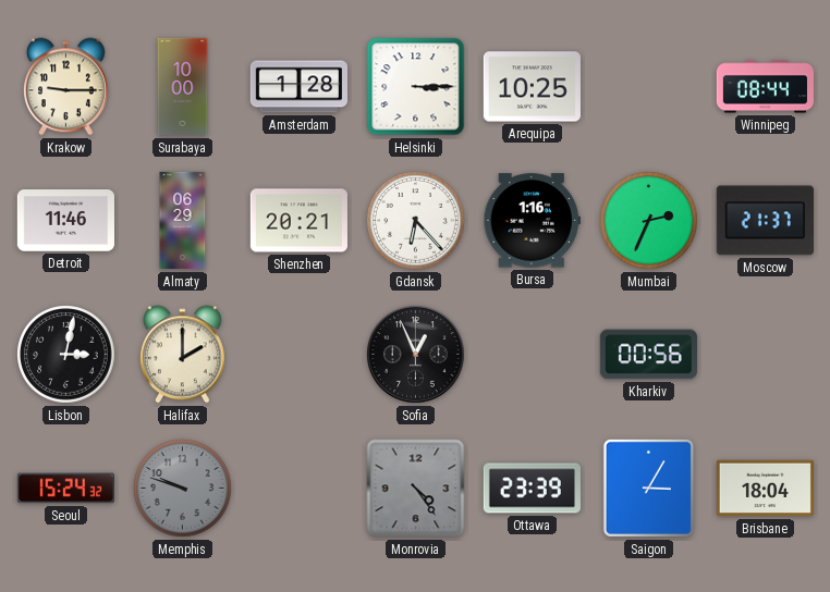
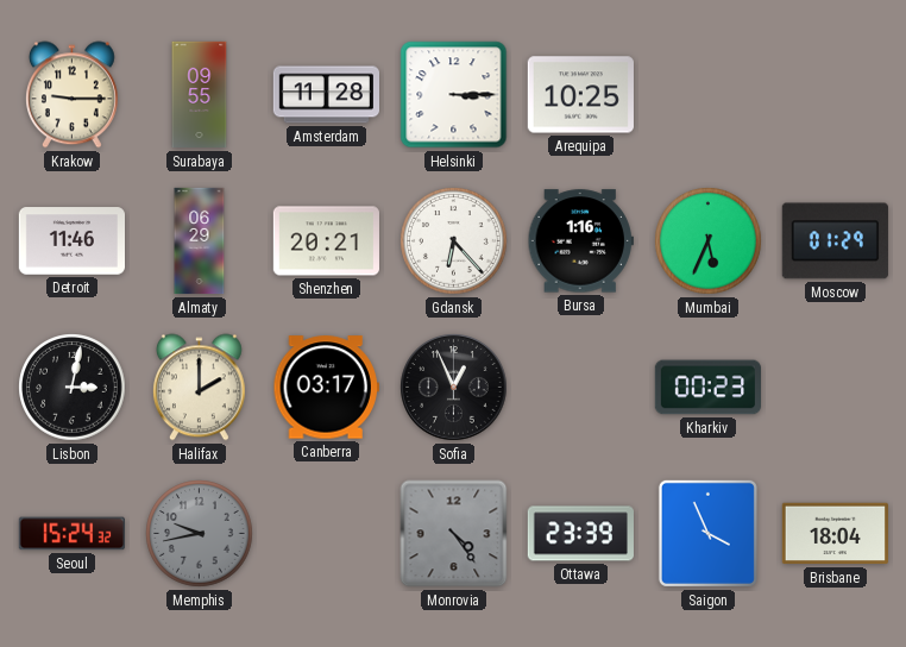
Surabaya: 10:00 -> 09:55
Amsterdam: 1:28 -> 11:28
Winnipeg: 08:44 -> none
Mumbai: 2:34 -> 5:34
Moscow: 21:37 -> 01:29
Canberra: none -> 03:17
Kharkiv: 00:56 -> 00:23
Memphis: 9:48 -> 9:43
Saigon: 3:05 -> 3:56
